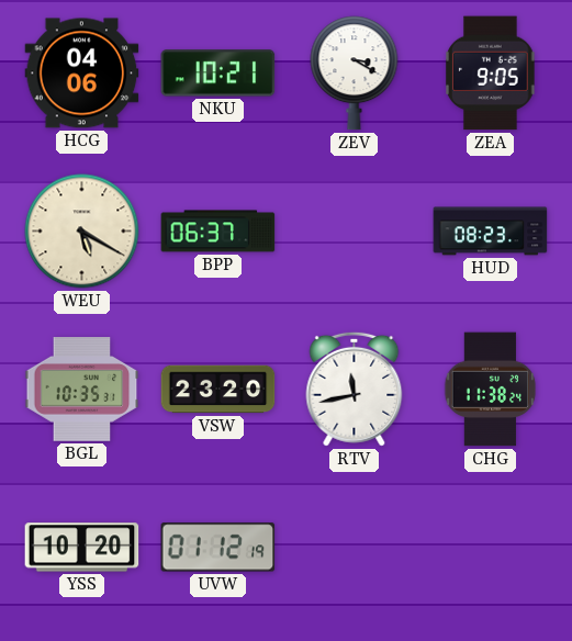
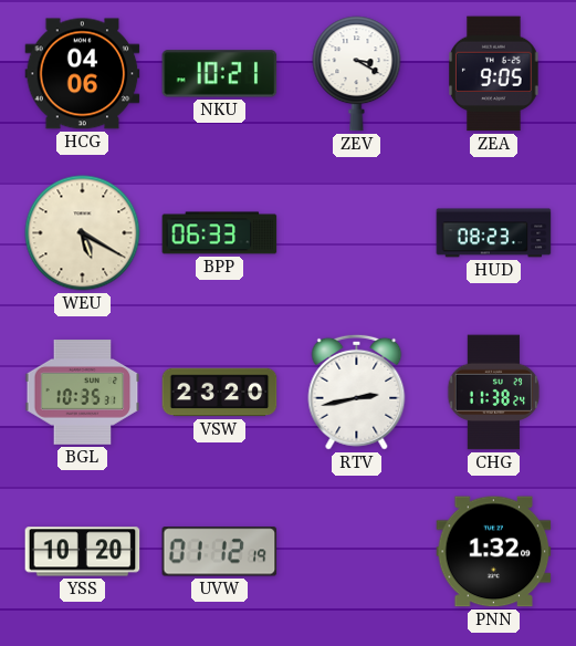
BPP: 06:37 -> 06:33
RTV: 11:43 -> 2:43
PNN: none -> 1:32
